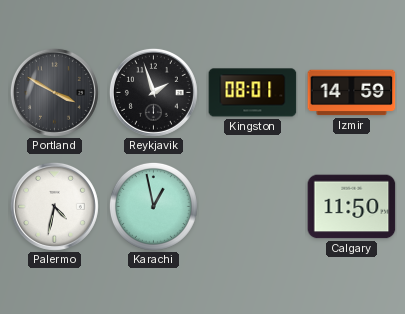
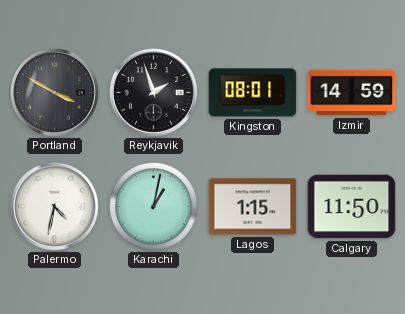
Karachi: 12:58 -> 1:02
Lagos: none -> 1:15
